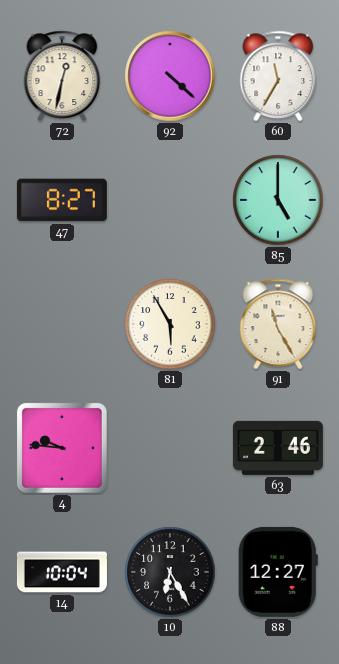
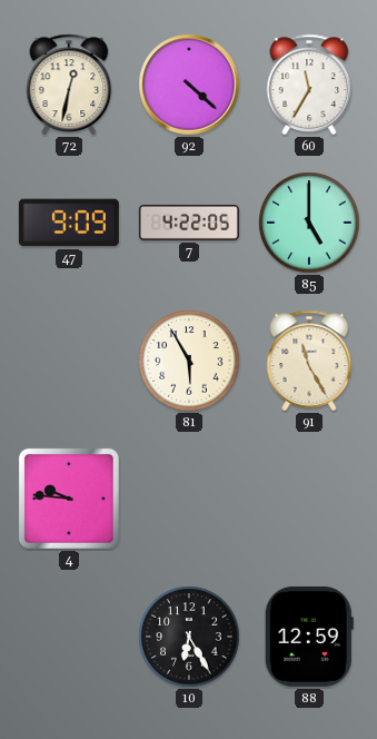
47: 8:27 -> 9:09
7: none -> 4:22
63: 2:46 -> none
14: 10:04 -> none
88: 12:27 -> 12:59
